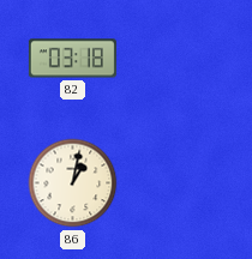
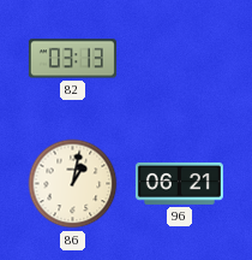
82: 03:18 -> 03:13
96: none -> 06:21
